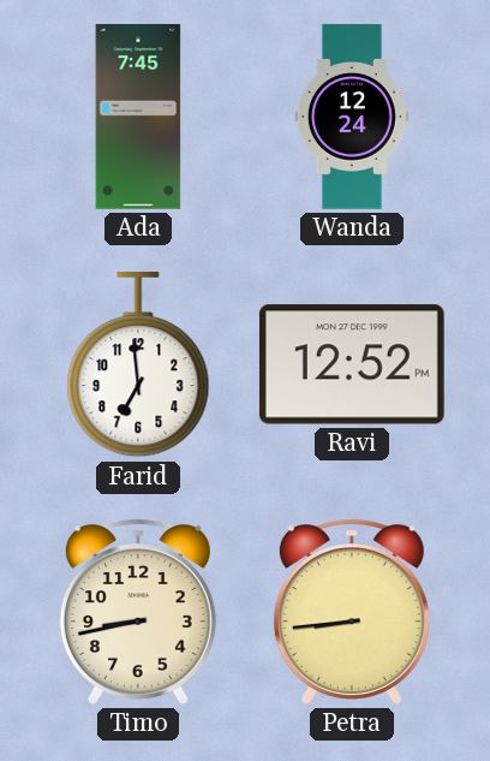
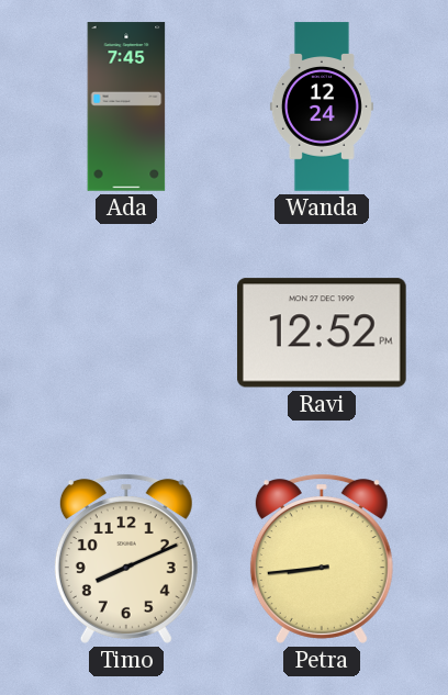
Farid: 6:59 -> none
Timo: 8:43 -> 8:11
